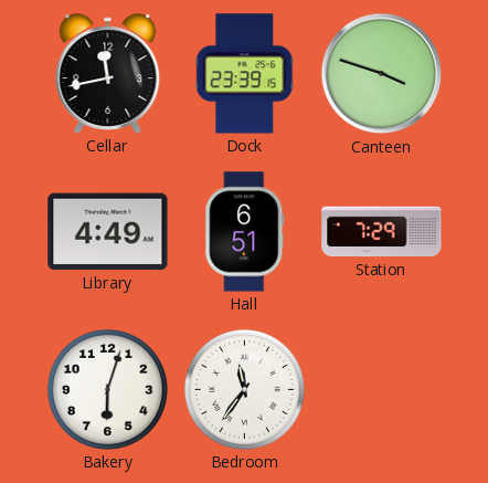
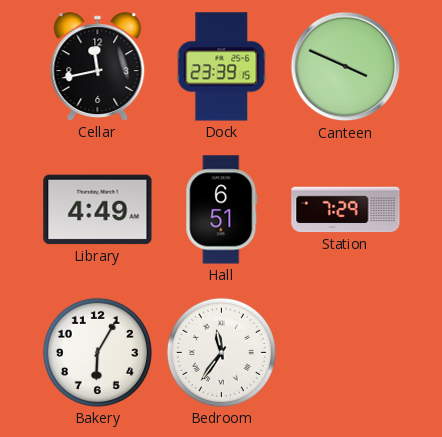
Canteen: 3:48 -> 3:49
Bakery: 6:03 -> 6:05
